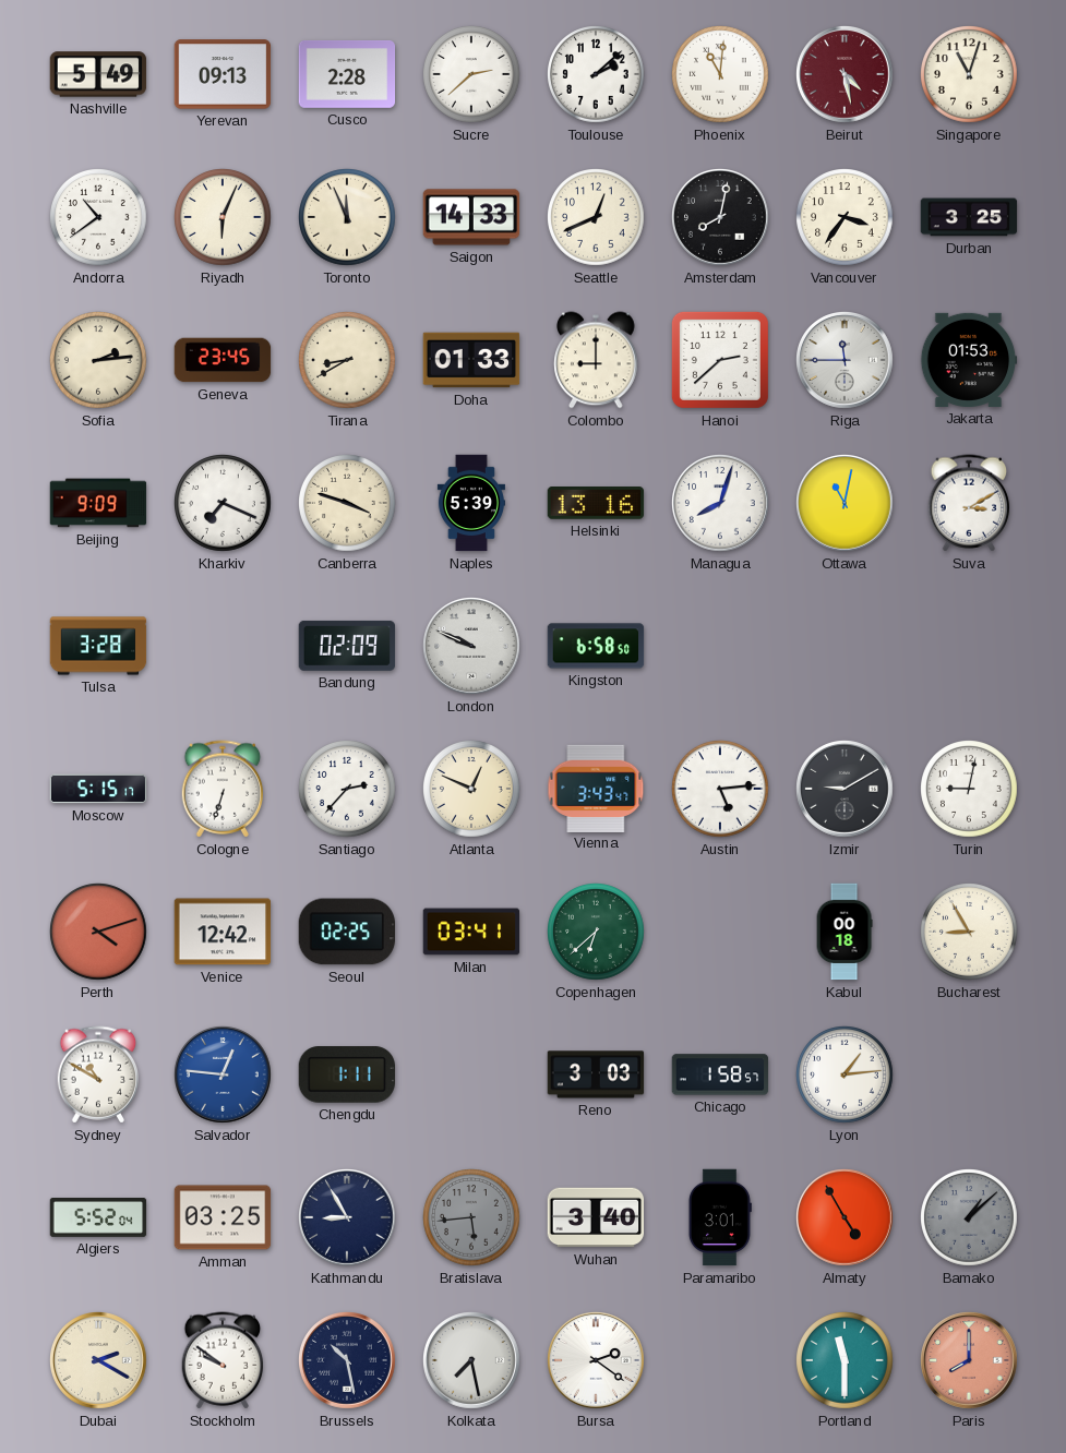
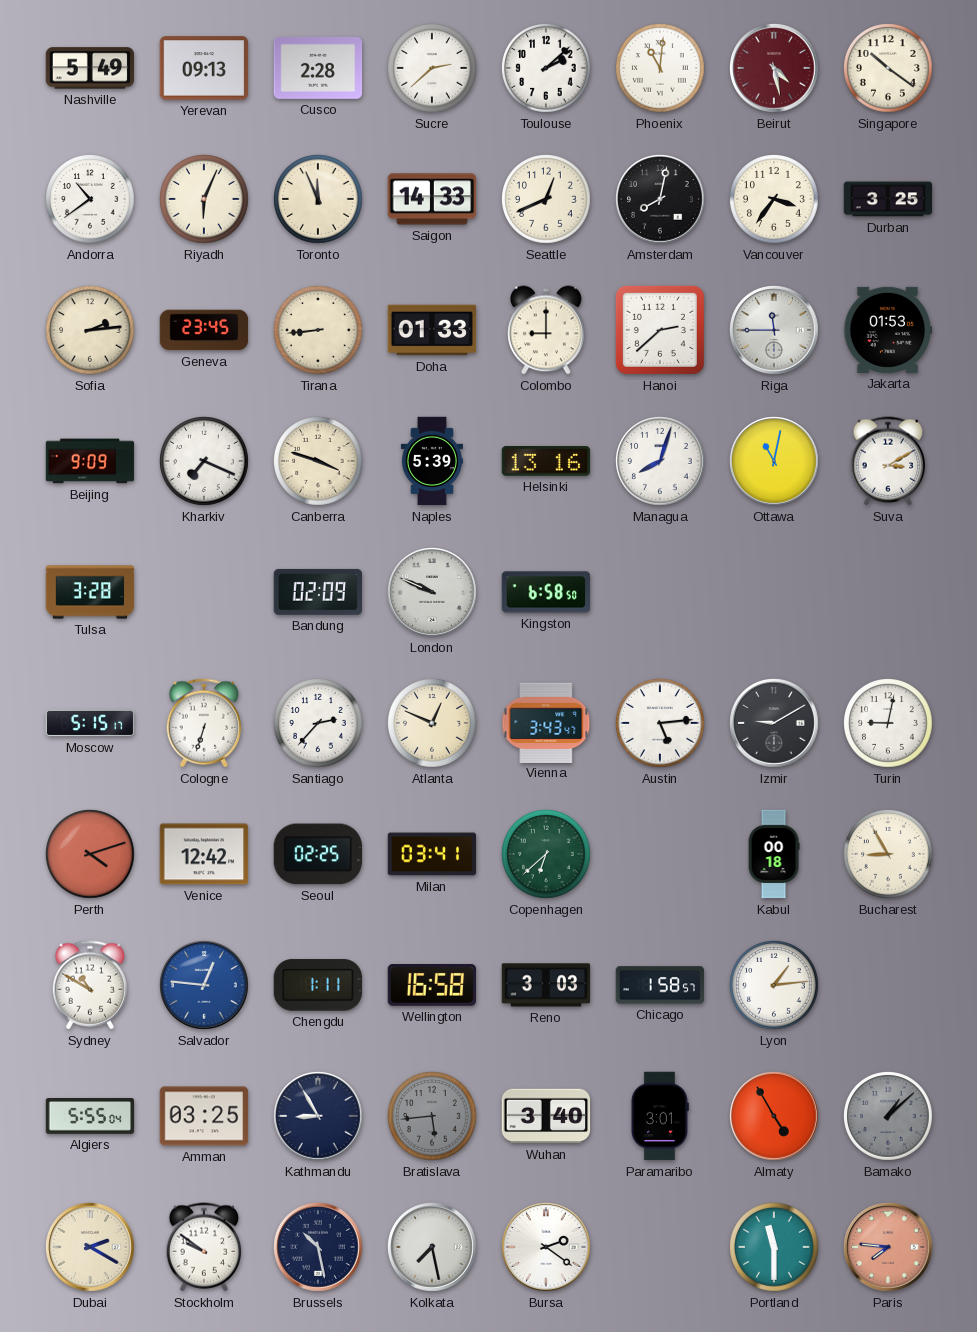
Singapore: 11:03 -> 10:21
Tirana: 8:40 -> 8:44
Wellington: none -> 16:58
Algiers: 5:52 -> 5:55
Paris: 8:00 -> 7:46
